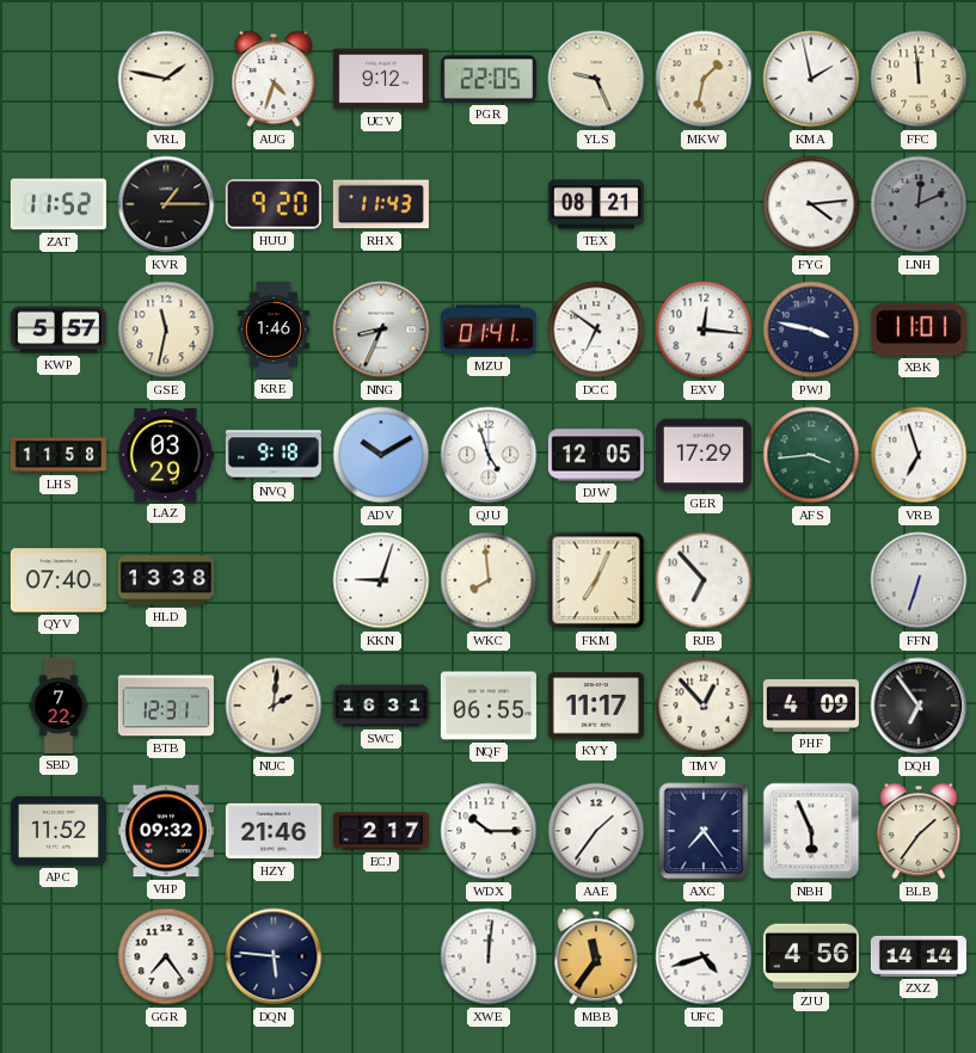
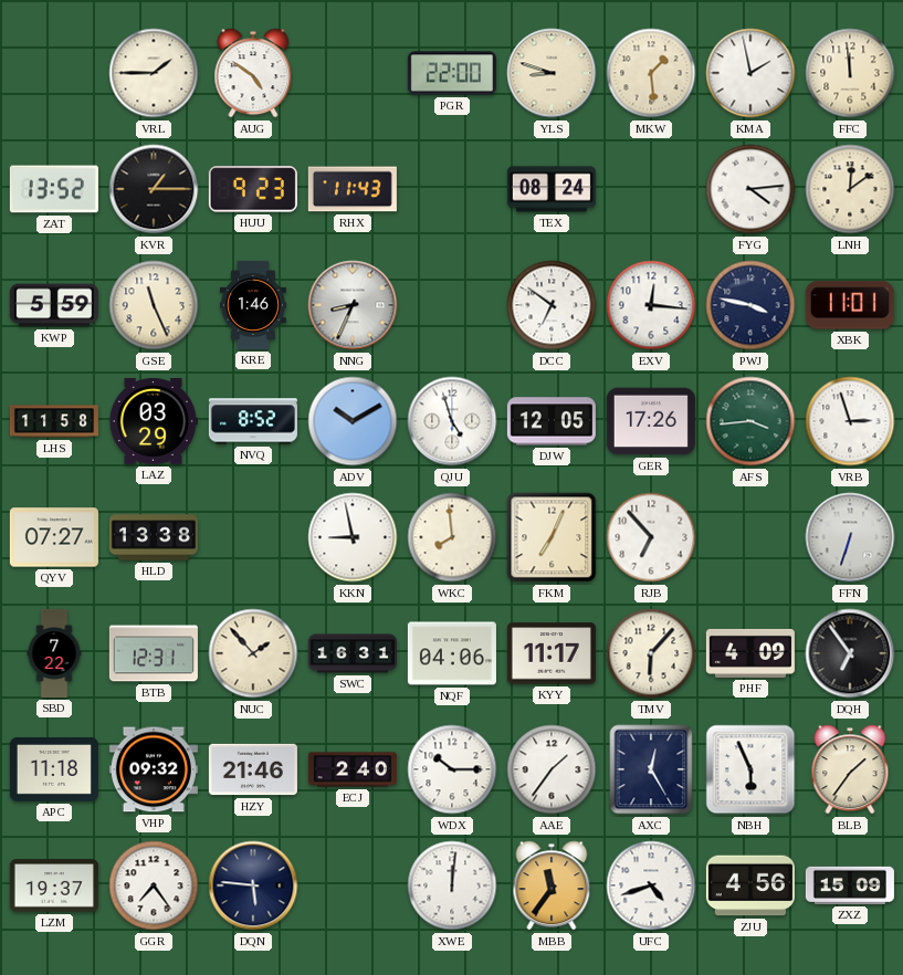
VRL: 1:47 -> 1:45
AUG: 4:33 -> 4:51
UCV: 9:12 -> none
PGR: 22:05 -> 22:00
YLS: 9:26 -> 8:48
MKW: 1:32 -> 1:29
ZAT: 11:52 -> 13:52
HUU: 9:20 -> 9:23
TEX: 08:21 -> 08:24
LNH: 12:11 -> 12:09
LNH dial: grey -> cream
KWP: 5:57 -> 5:59
GSE: 11:32 -> 11:26
MZU: 01:41 -> none
NVQ: 9:18 -> 8:52
GER: 17:29 -> 17:26
VRB: 6:57 -> 2:57
QYV: 07:40 -> 07:27
KKN: 9:03 -> 8:58
NUC: 2:01 -> 1:53
NQF: 06:55 -> 04:06
TMV: 12:53 -> 6:07
APC: 11:52 -> 11:18
ECJ: 2:17 -> 2:40
AXC: 7:24 -> 12:25
LZM: none -> 19:37
ZXZ: 14:14 -> 15:09
